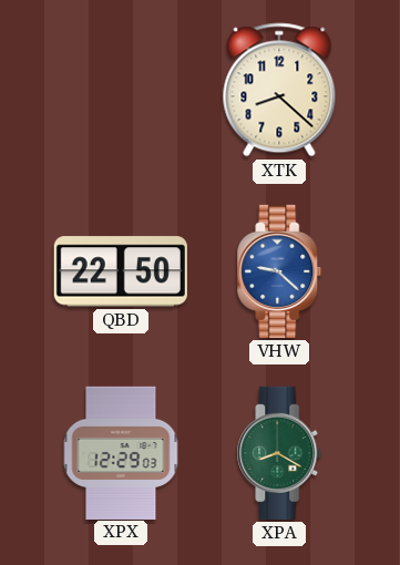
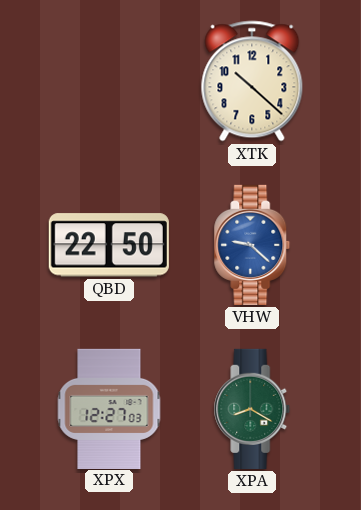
XTK: 8:22 -> 10:22
XPX: 12:29 -> 12:27
